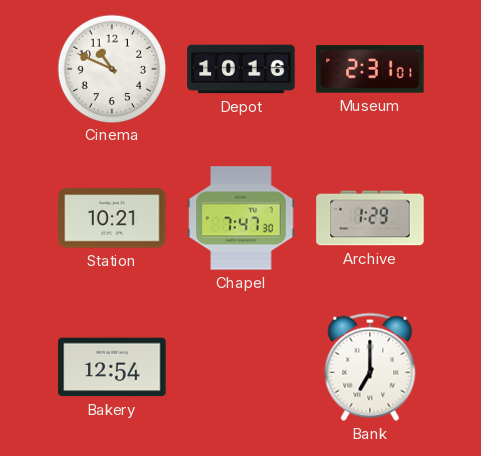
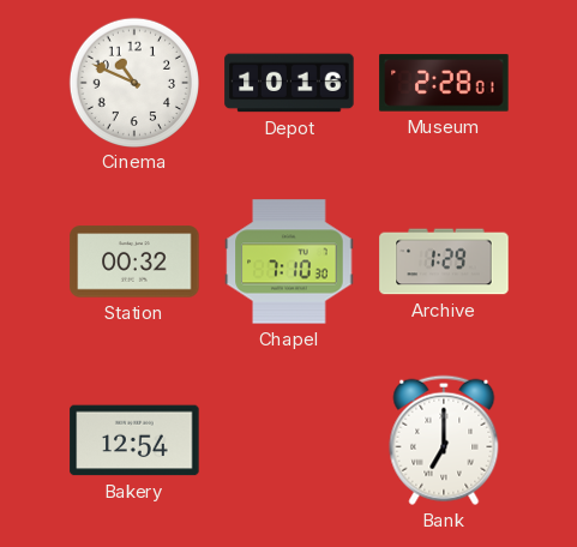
Museum: 2:31 -> 2:28
Station: 10:21 -> 00:32
Chapel: 7:47 -> 7:10
